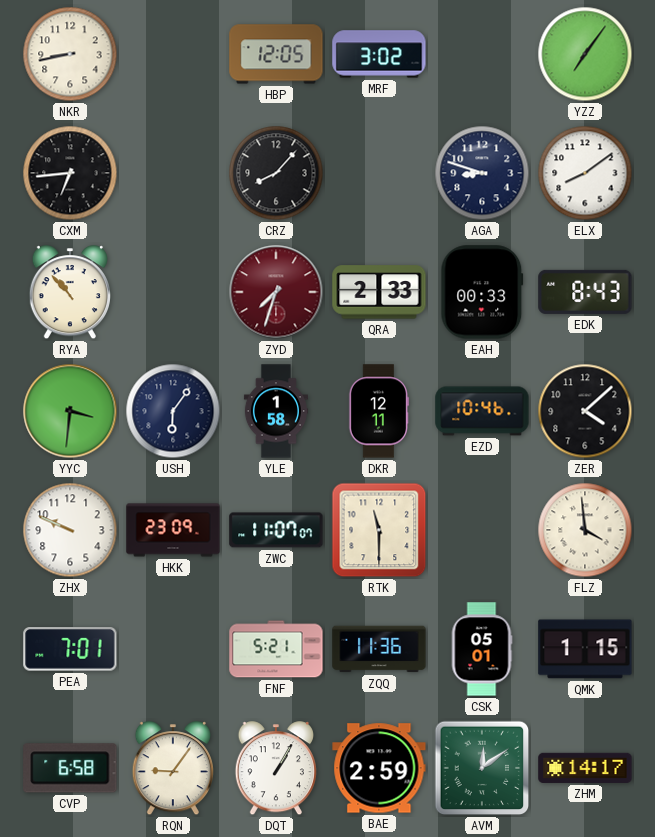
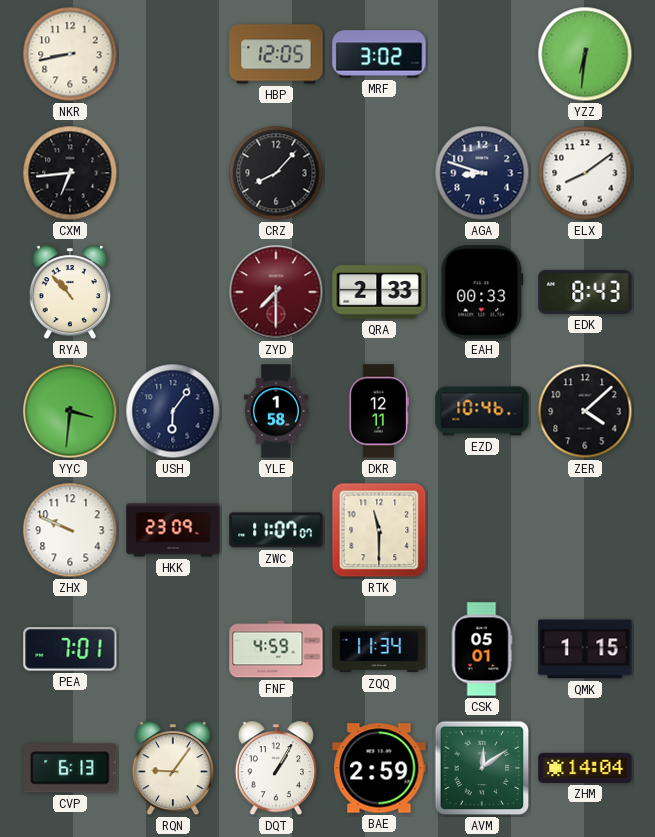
YZZ: 7:06 -> 6:31
ZYD: 7:33 -> 7:30
FLZ: 3:59 -> none
FNF: 5:21 -> 4:59
ZQQ: 11:36 -> 11:34
CVP: 6:58 -> 6:13
ZHM: 14:17 -> 14:04
